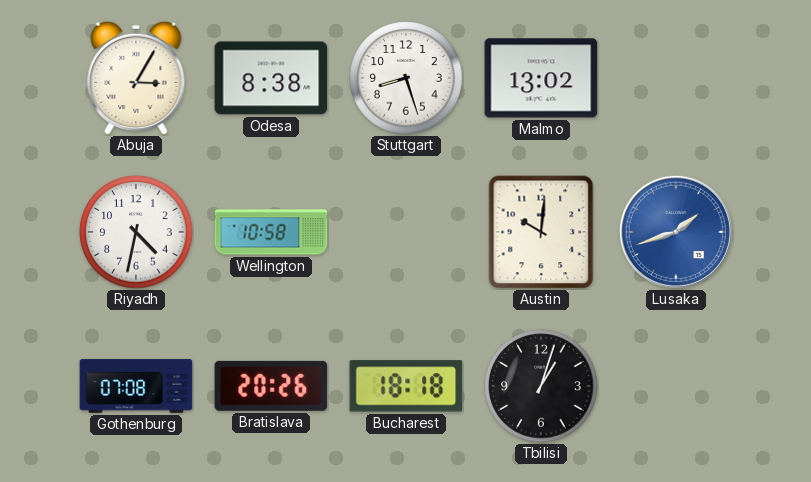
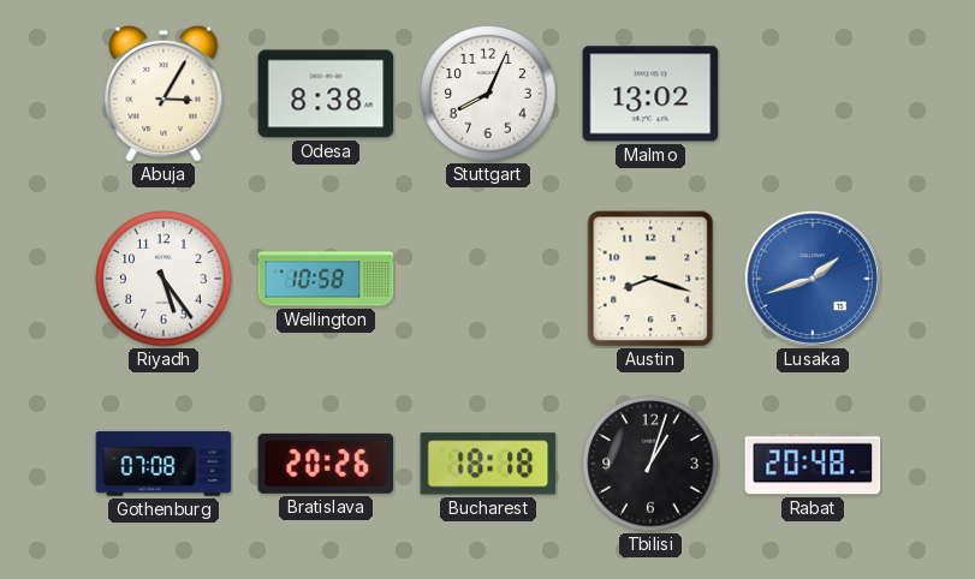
Stuttgart: 8:27 -> 8:04
Riyadh: 4:32 -> 5:24
Austin: 10:01 -> 8:18
Rabat: none -> 20:48
